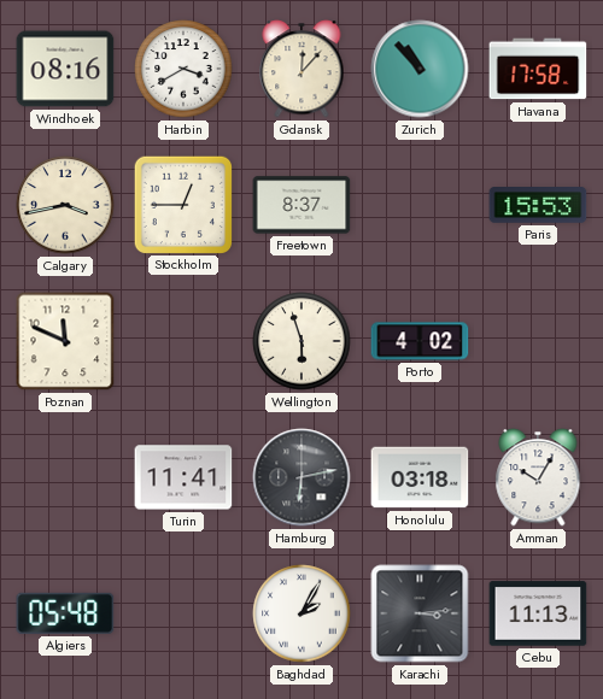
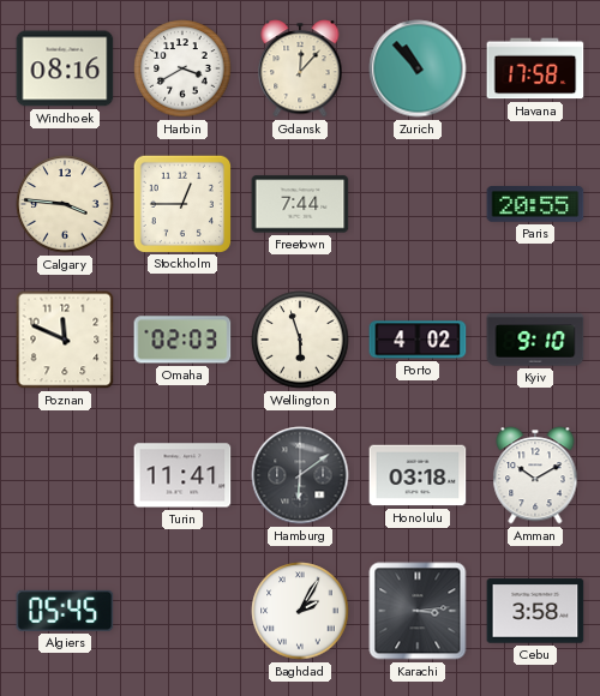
Calgary: 3:43 -> 3:46
Freetown: 8:37 -> 7:44
Paris: 15:53 -> 20:55
Omaha: none -> 02:03
Kyiv: none -> 9:10
Hamburg: 6:13 -> 6:09
Amman: 10:05 -> 10:10
Algiers: 05:48 -> 05:45
Cebu: 11:13 -> 3:58
